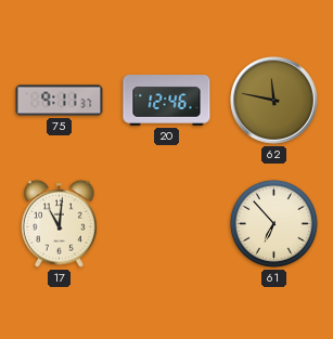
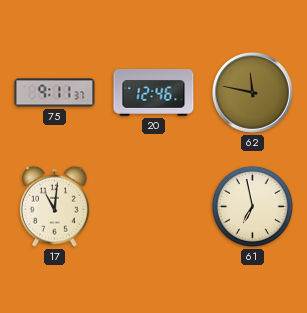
61: 6:53 -> 6:58
